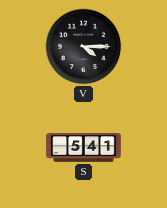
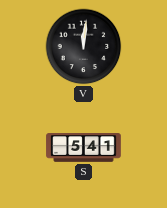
V: 4:15 -> 12:01
